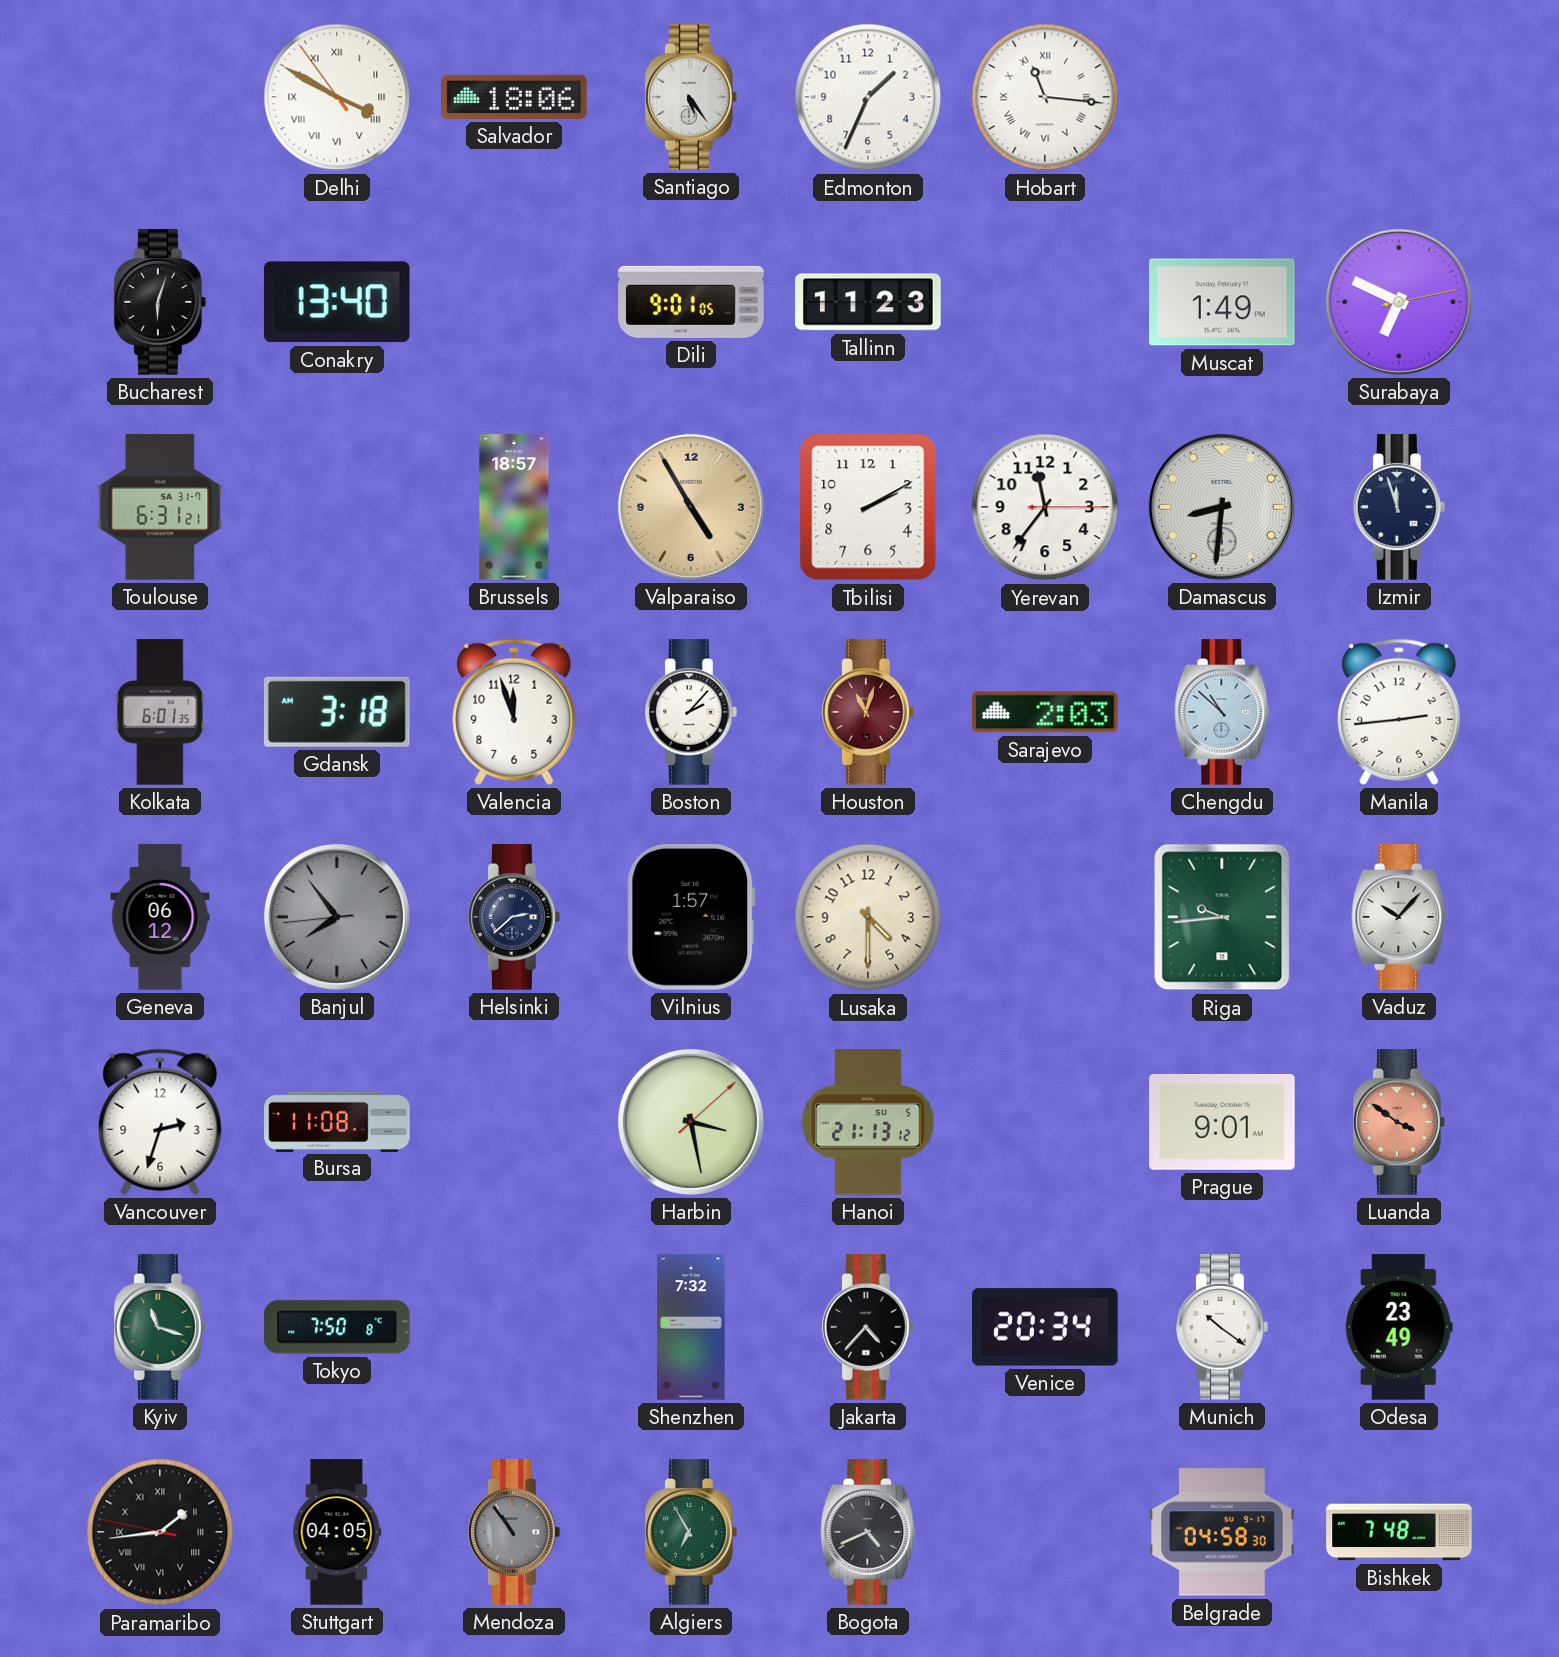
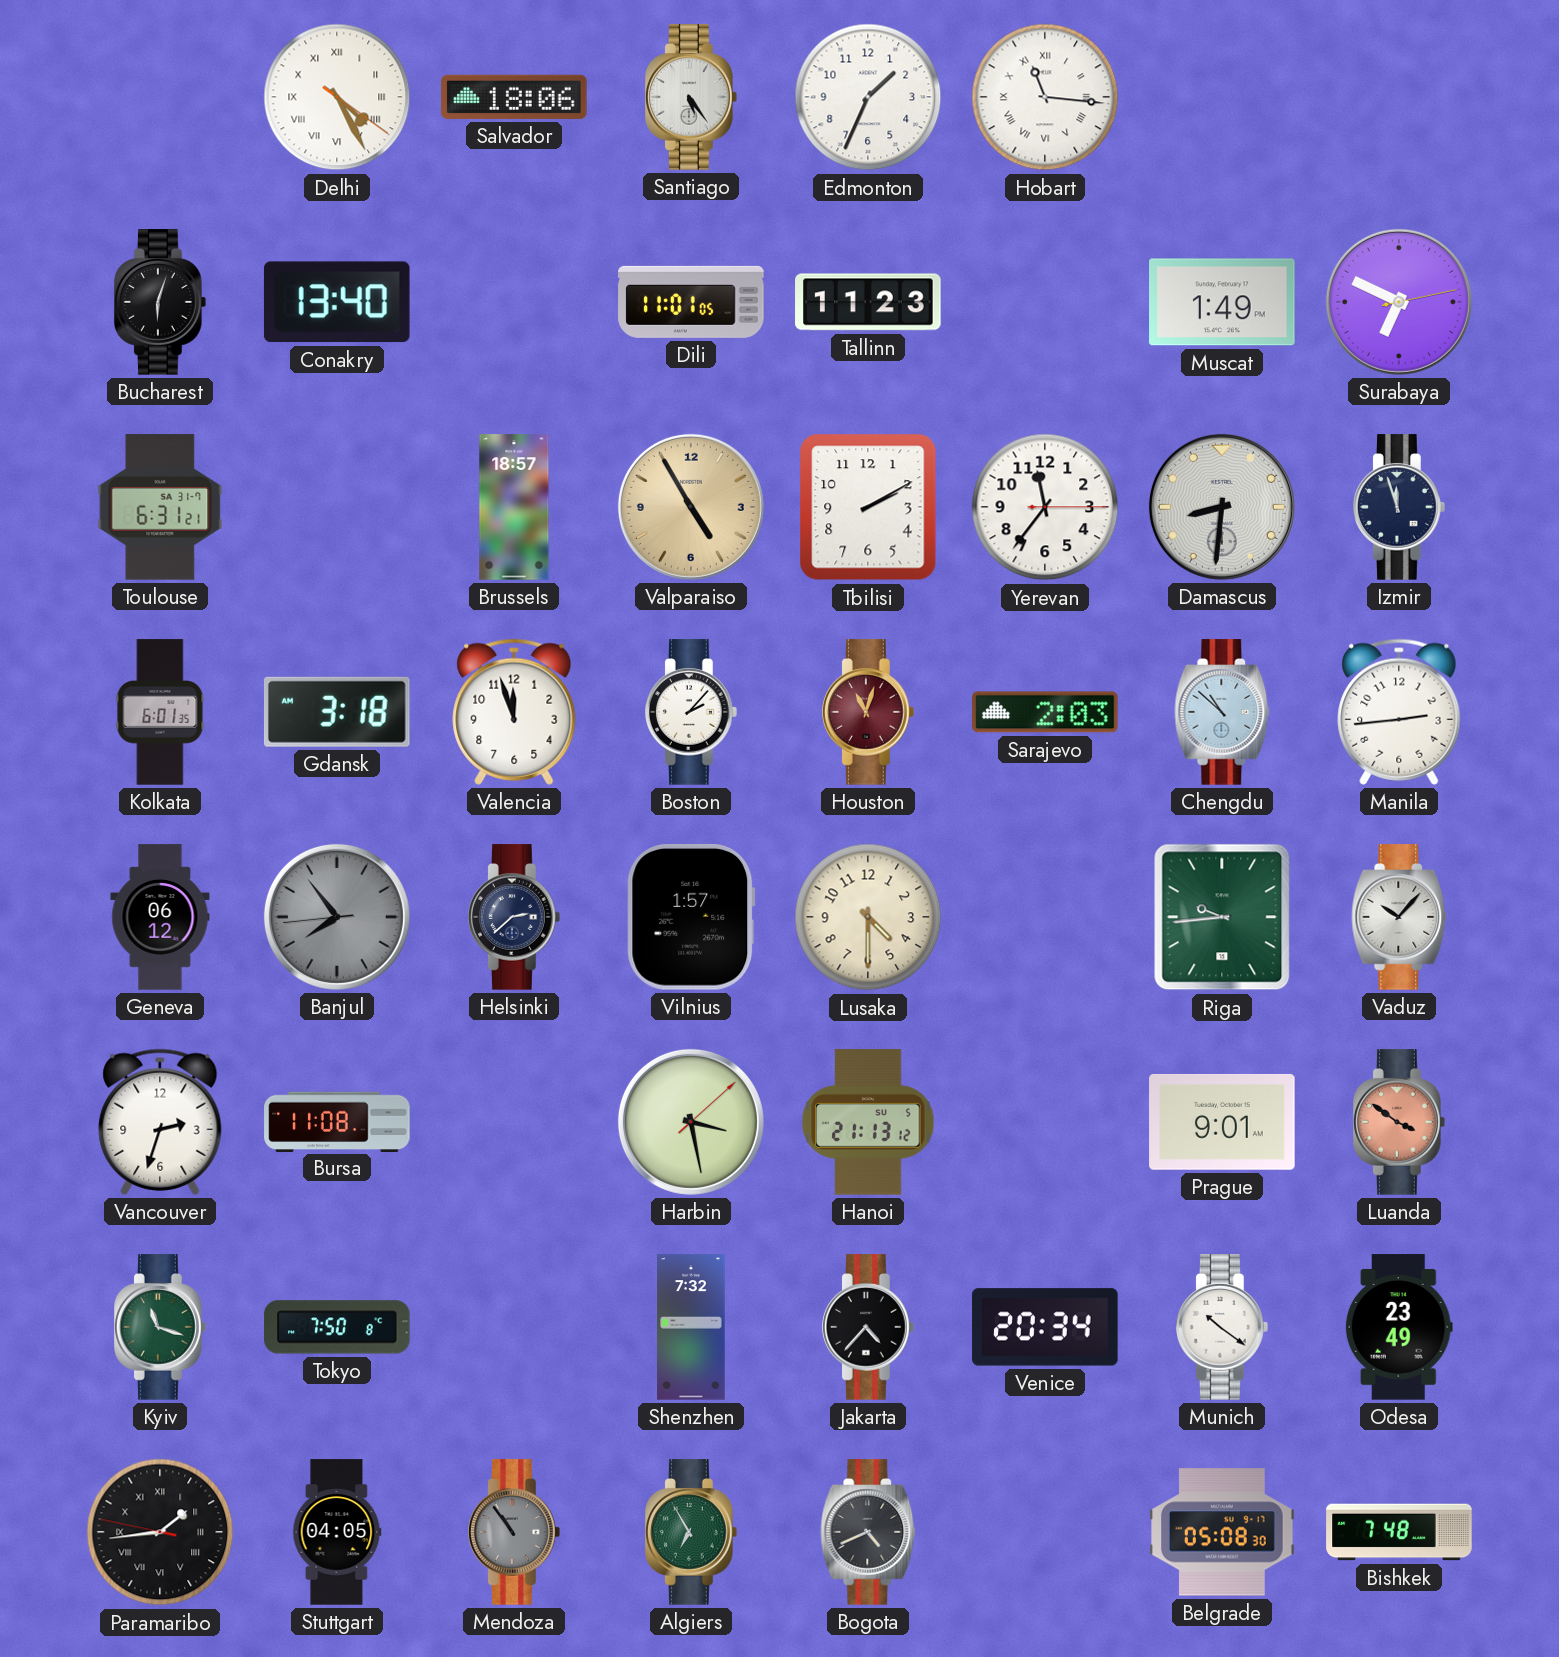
Delhi: 3:49 -> 4:25
Dili: 9:01 -> 11:01
Belgrade: 04:58 -> 05:08
